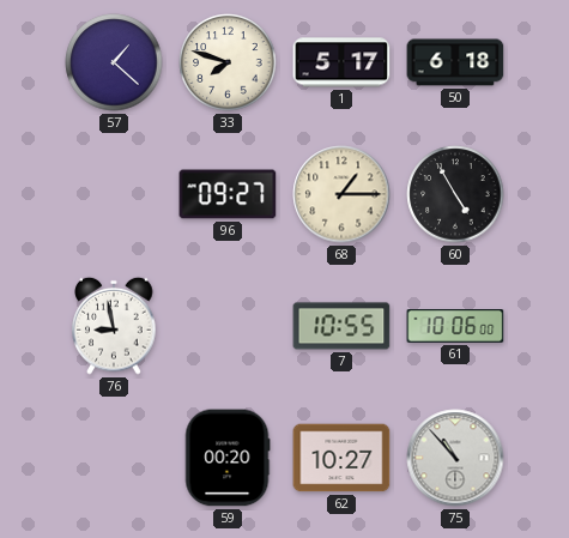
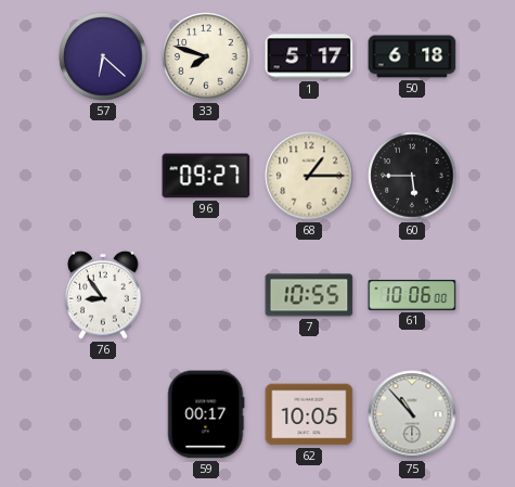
57: 1:22 -> 6:22
60: 4:55 -> 5:45
76: 8:58 -> 8:54
59: 00:20 -> 00:17
62: 10:27 -> 10:05
